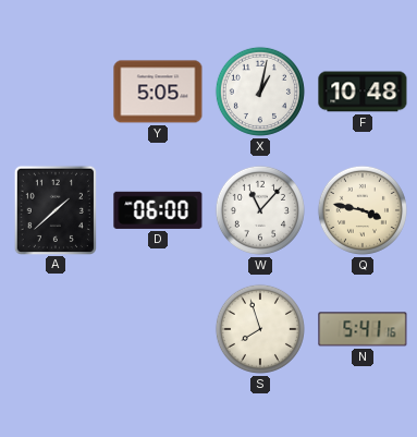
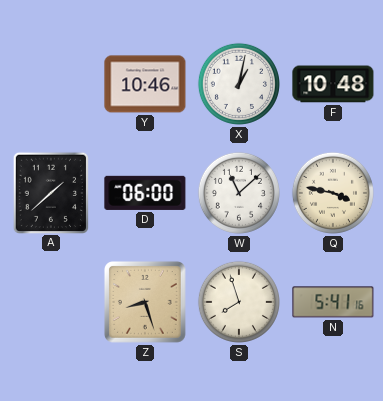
Y: 5:05 -> 10:46
W: 11:07 -> 11:08
Z: none -> 8:27
